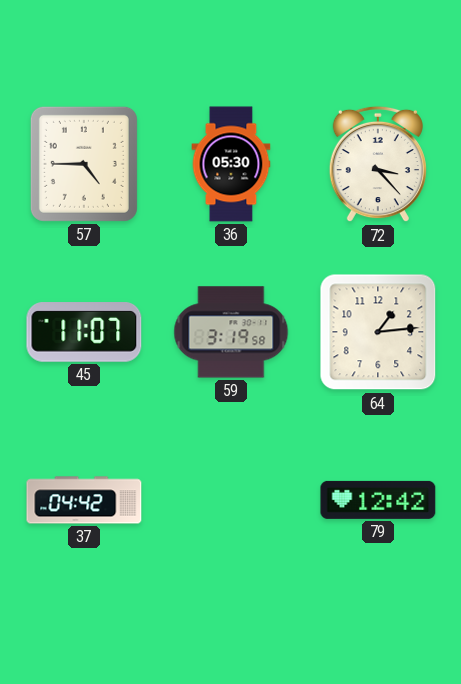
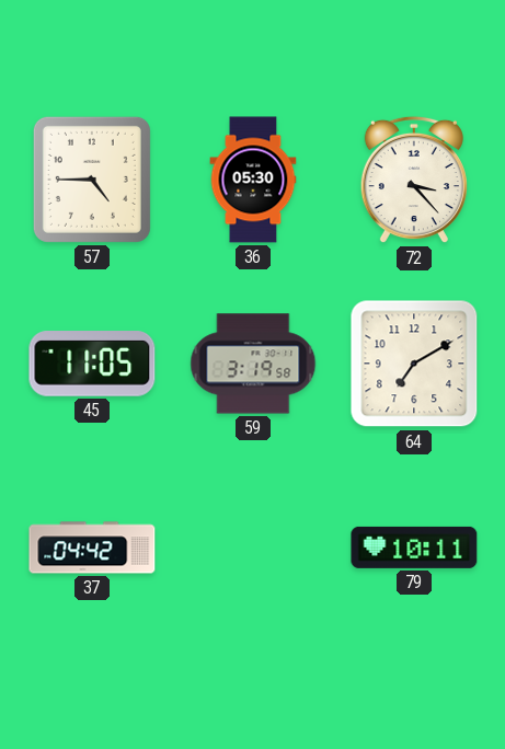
45: 11:07 -> 11:05
64: 1:14 -> 7:10
79: 12:42 -> 10:11
